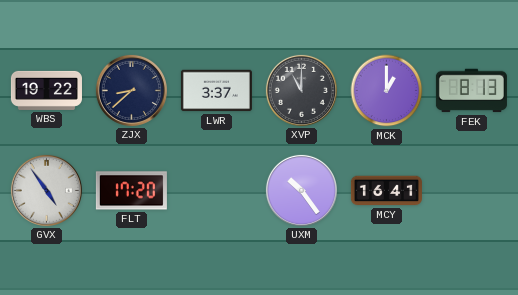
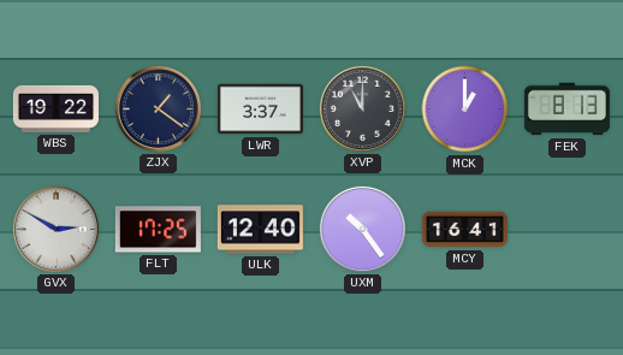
ZJX: 8:38 -> 1:21
GVX: 4:54 -> 2:50
FLT: 17:20 -> 17:25
ULK: none -> 12:40
